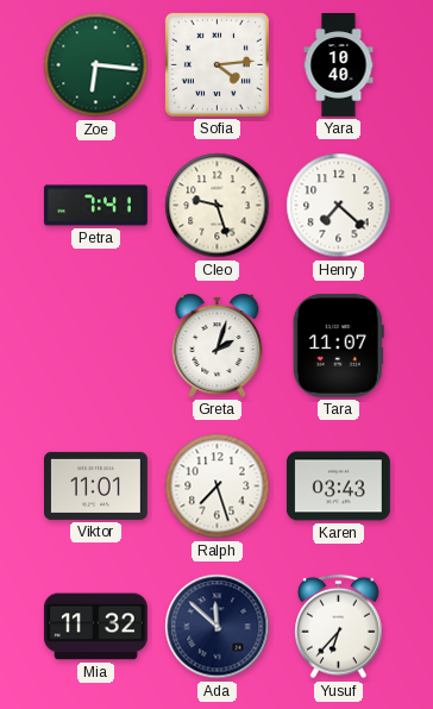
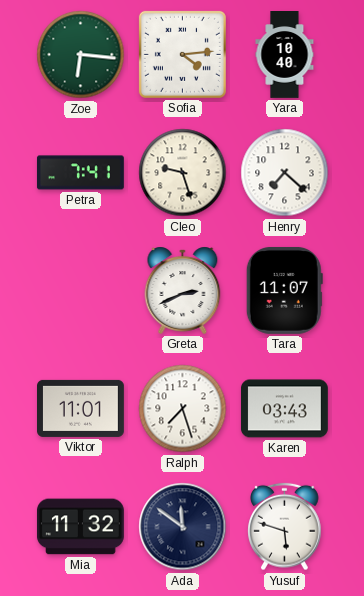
Greta: 2:03 -> 2:41
Ada: 11:52 -> 11:51
Yusuf: 6:37 -> 5:48
